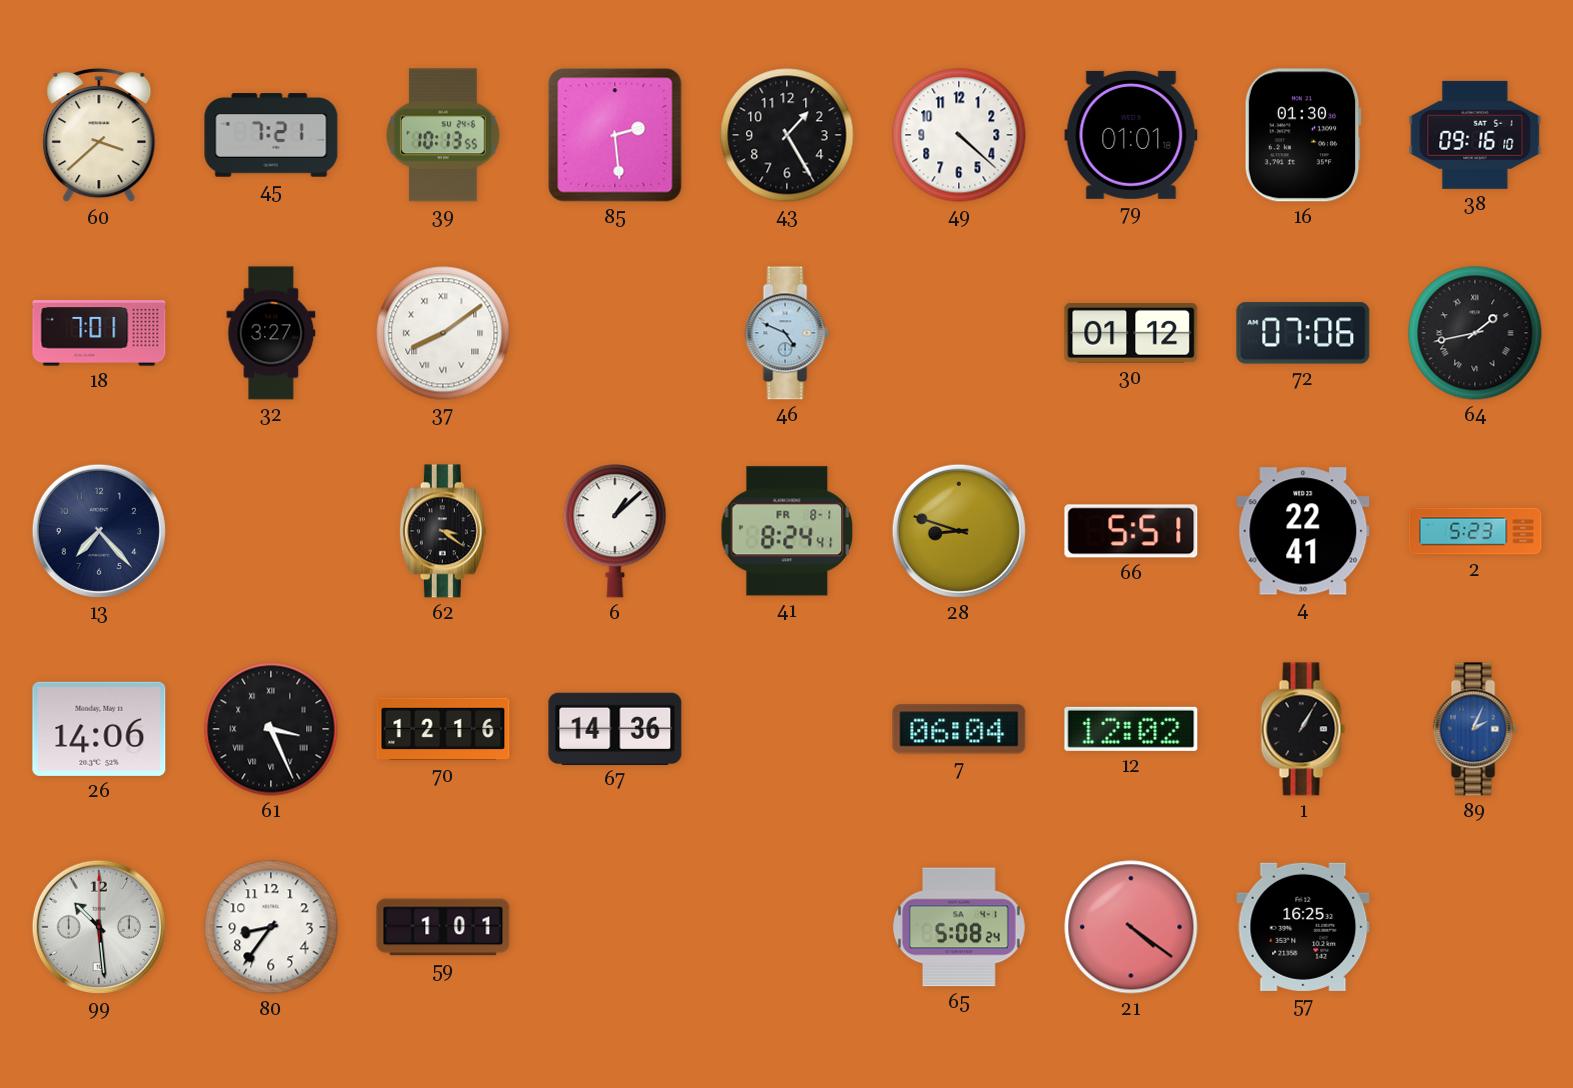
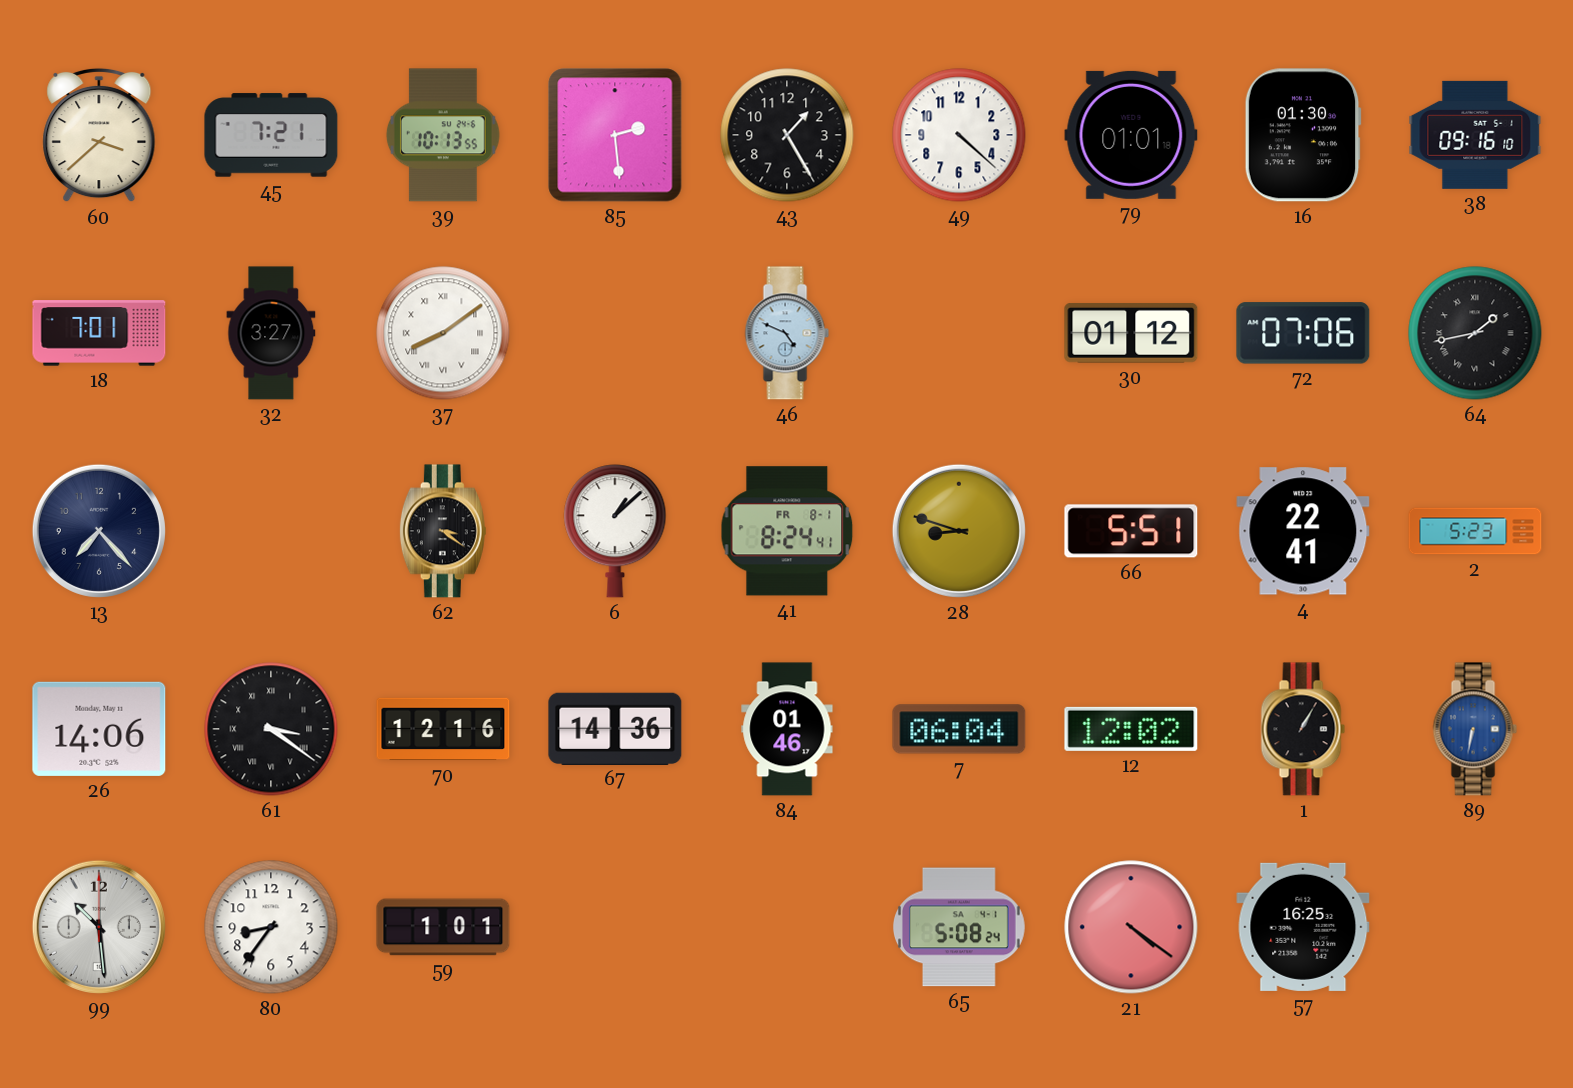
61: 3:26 -> 3:21
84: none -> 01:46
89: 2:04 -> 6:32
